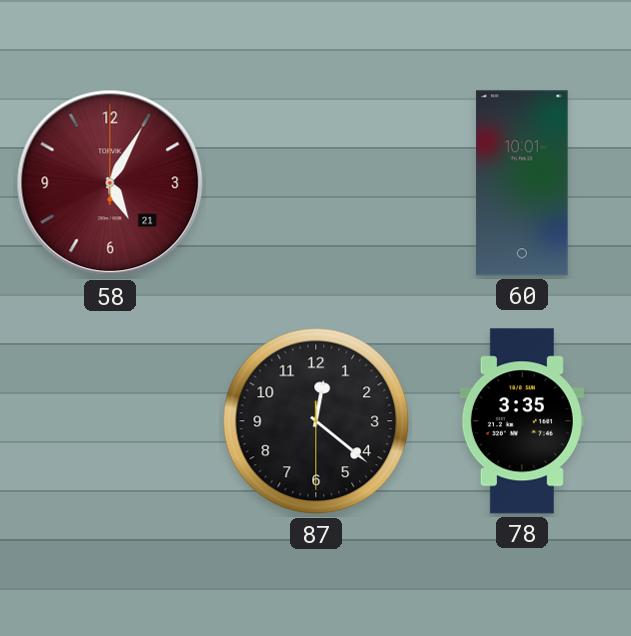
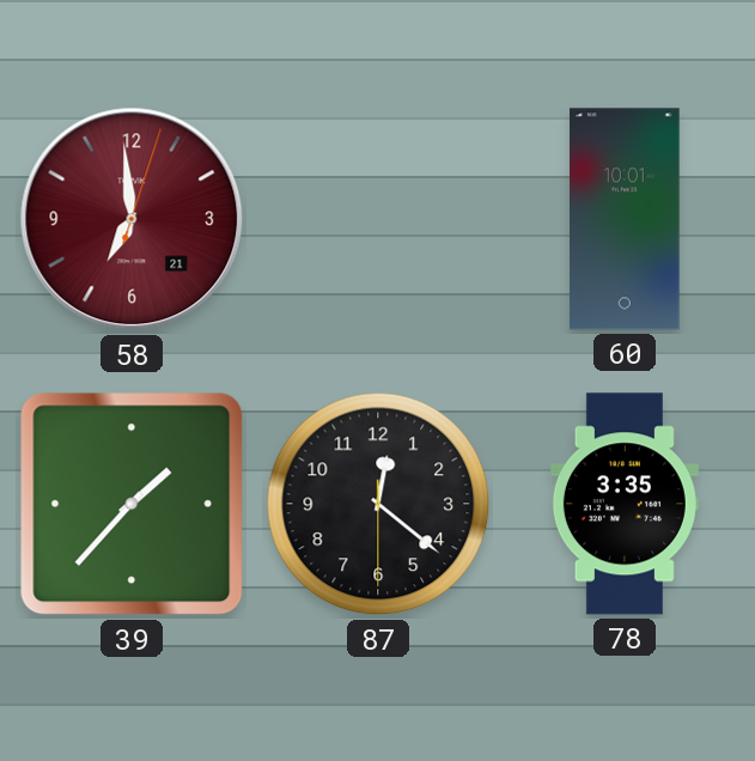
58: 5:05 -> 6:59
39: none -> 1:37
